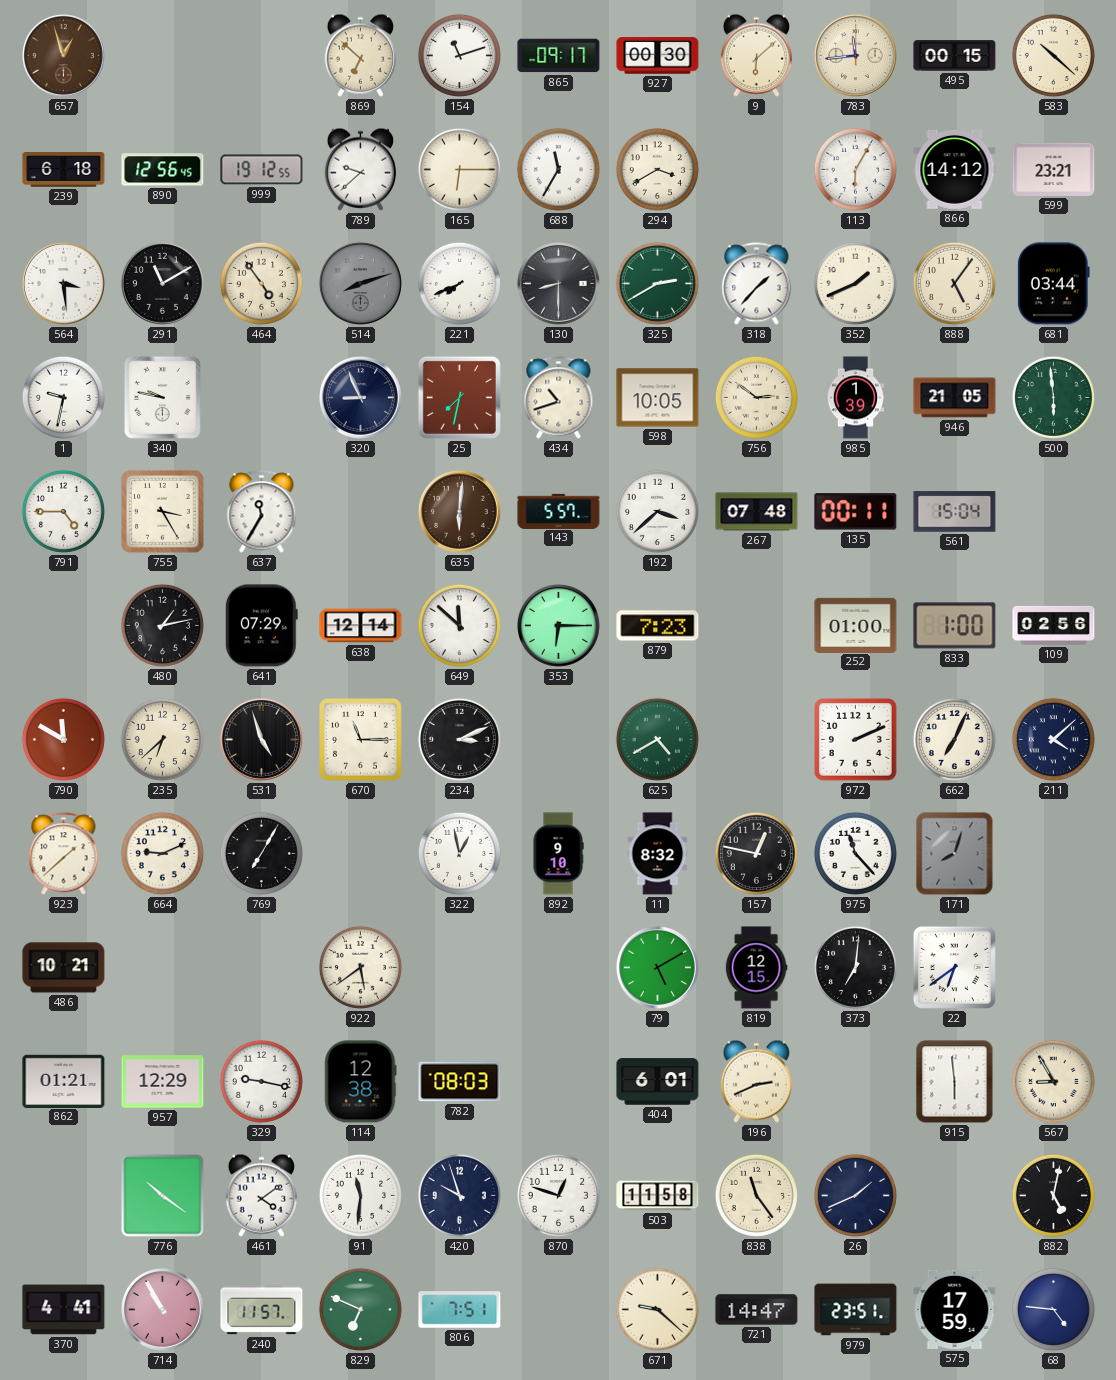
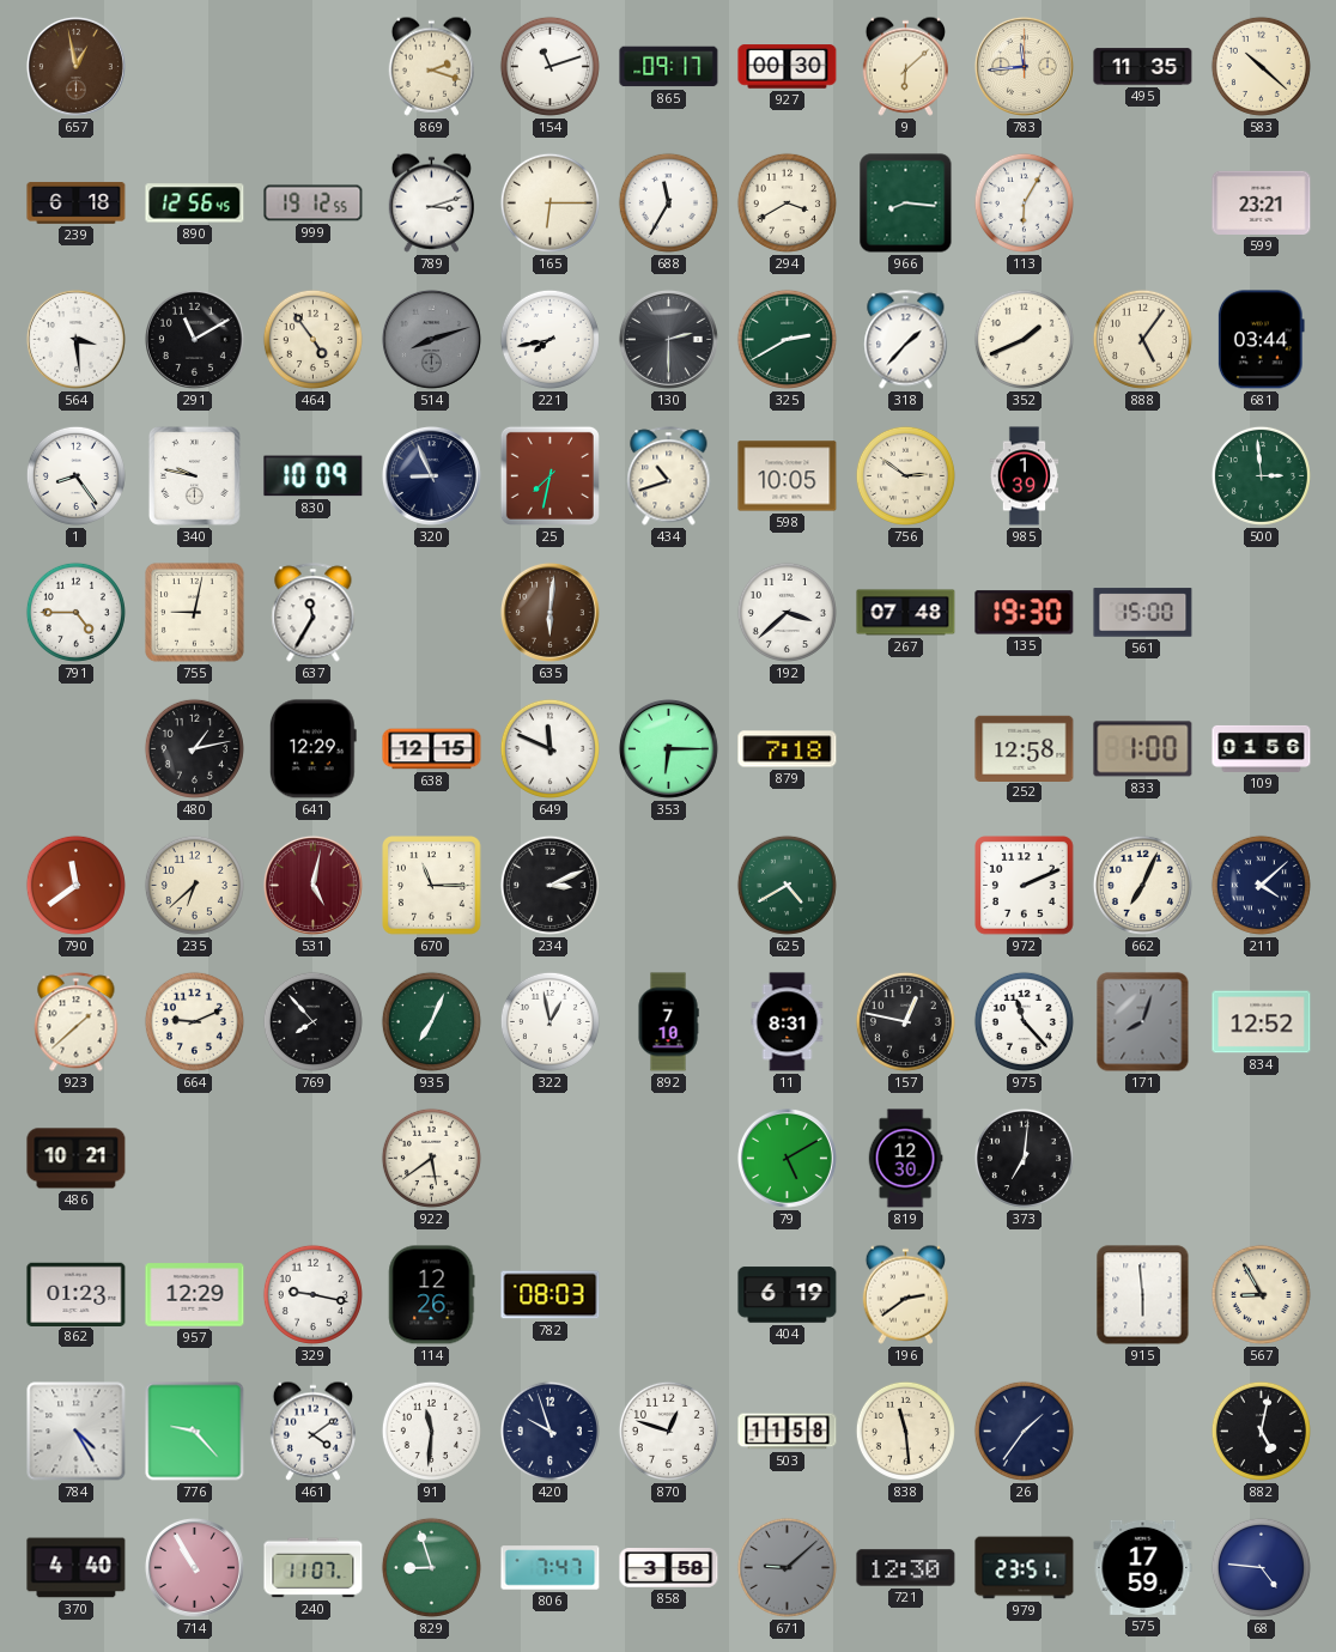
657: 12:57 -> 12:58
869: 6:52 -> 2:18
495: 00:15 -> 11:35
789: 9:38 -> 3:12
966: none -> 8:16
866: 14:12 -> none
221: 7:41 -> 7:43
130: 8:30 -> 2:30
1: 9:32 -> 8:24
830: none -> 10:09
946: 21:05 -> none
500: 5:59 -> 2:59
755: 3:25 -> 9:02
143: 5:57 -> none
135: 00:11 -> 19:30
561: 15:04 -> 15:00
641: 07:29 -> 12:29
638: 12:14 -> 12:15
649: 11:52 -> 11:49
879: 7:23 -> 7:18
252: 01:00 -> 12:58
109: 02:56 -> 01:56
790: 11:50 -> 11:39
531: 4:57 -> 5:02
531 dial: black -> burgundy
769: 7:05 -> 7:53
935: none -> 7:04
892: 9:10 -> 7:10
11: 8:32 -> 8:31
834: none -> 12:52
819: 12:15 -> 12:30
22: 6:39 -> none
862: 01:21 -> 01:23
114: 12:38 -> 12:26
404: 6:01 -> 6:19
196: 2:41 -> 2:39
784: none -> 4:25
776: 10:21 -> 9:23
838: 11:24 -> 11:29
26: 1:41 -> 1:36
370: 4:41 -> 4:40
240: 11:57 -> 11:07
829: 6:49 -> 8:57
806: 7:51 -> 7:47
858: none -> 3:58
671: 9:22 -> 9:08
671 dial: cream -> grey
721: 14:47 -> 12:30
